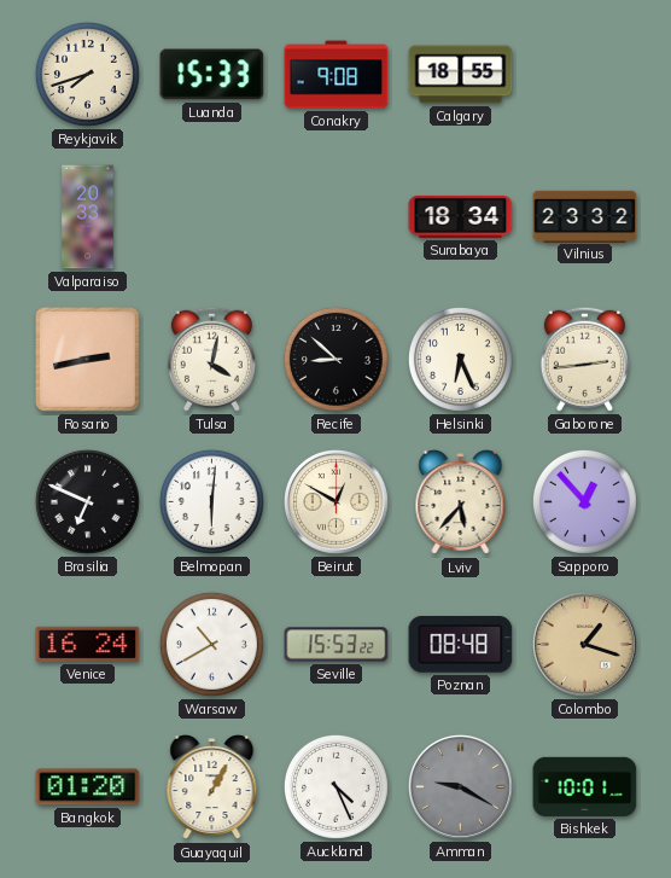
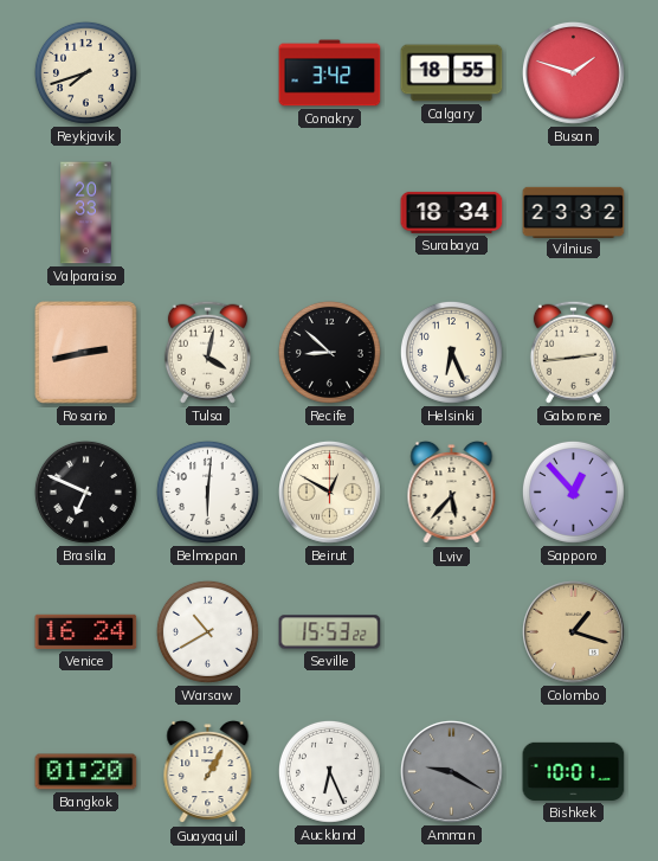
Luanda: 15:33 -> none
Conakry: 9:08 -> 3:42
Busan: none -> 1:48
Poznan: 08:48 -> none
Auckland: 4:26 -> 6:26
